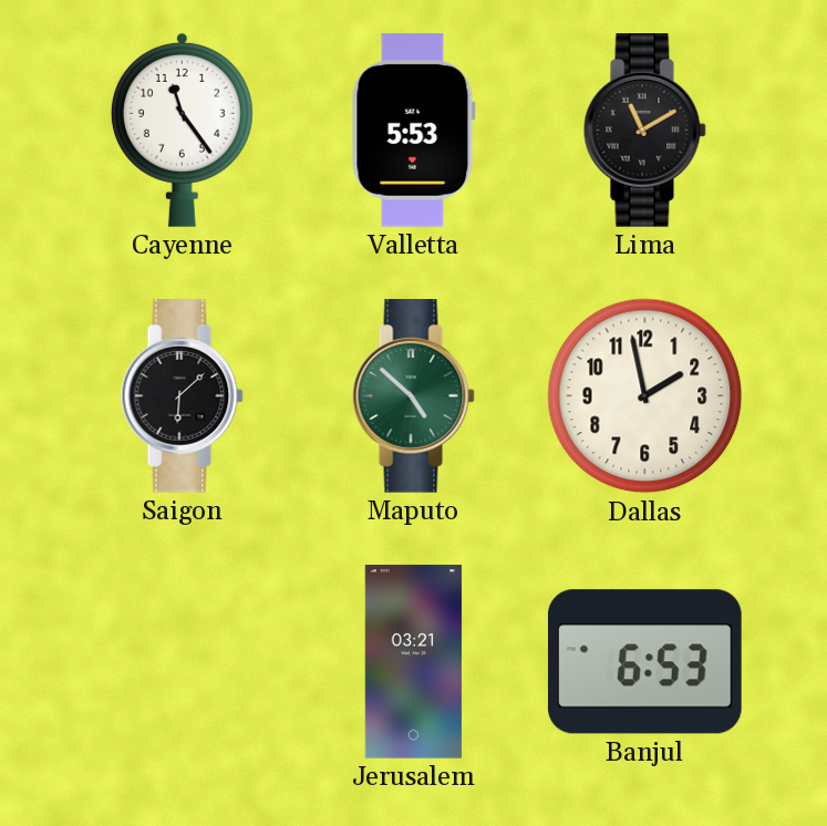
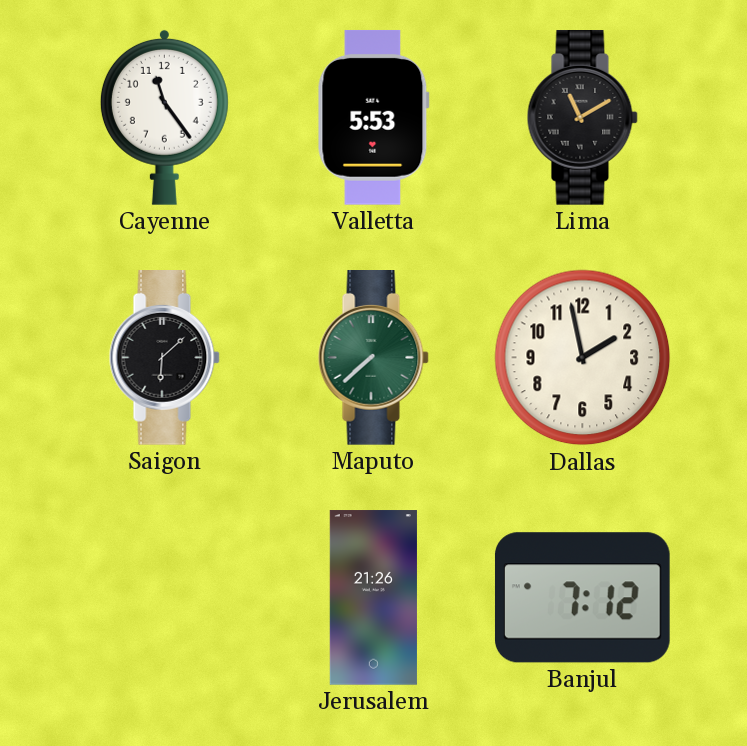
Maputo: 4:52 -> 7:38
Jerusalem: 03:21 -> 21:26
Banjul: 6:53 -> 7:12
